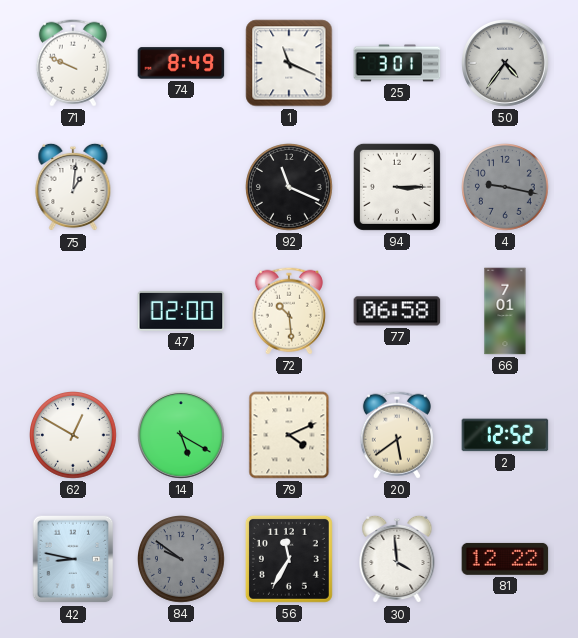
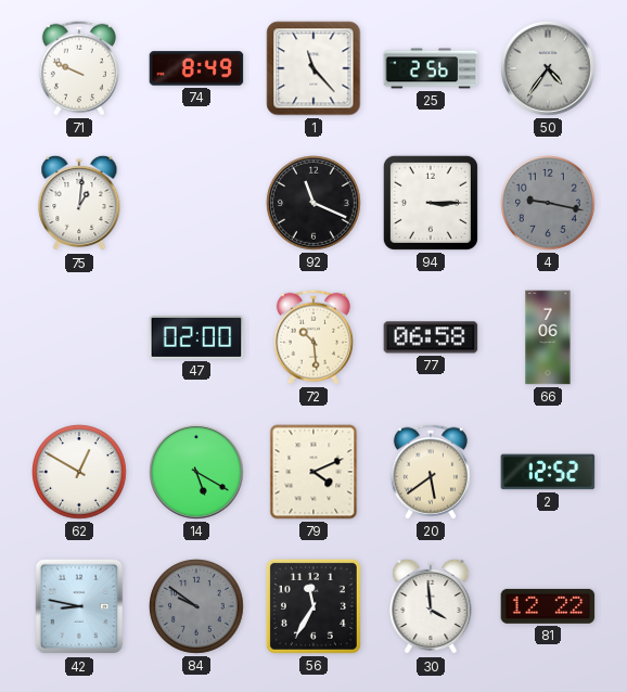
1: 11:19 -> 11:23
25: 3:01 -> 2:56
66: 7:01 -> 7:06
